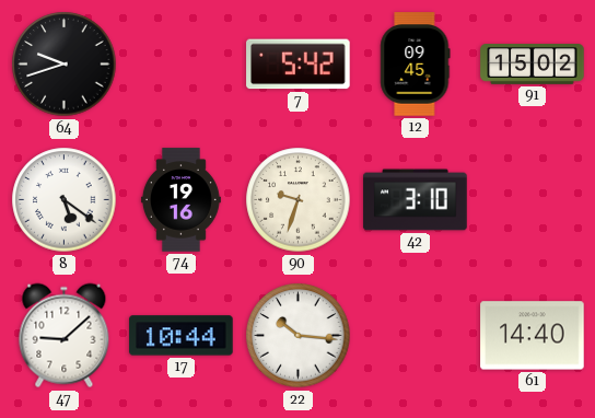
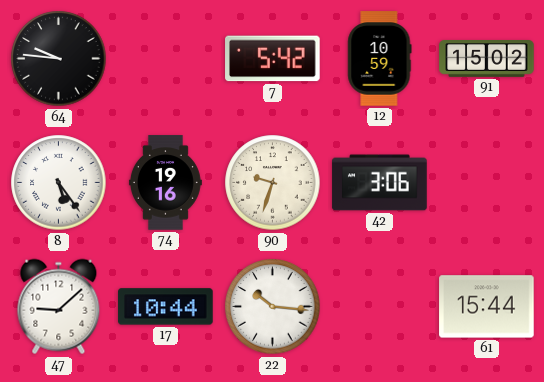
64: 9:42 -> 9:46
12: 09:45 -> 10:59
8: 5:21 -> 5:24
42: 3:10 -> 3:06
61: 14:40 -> 15:44
